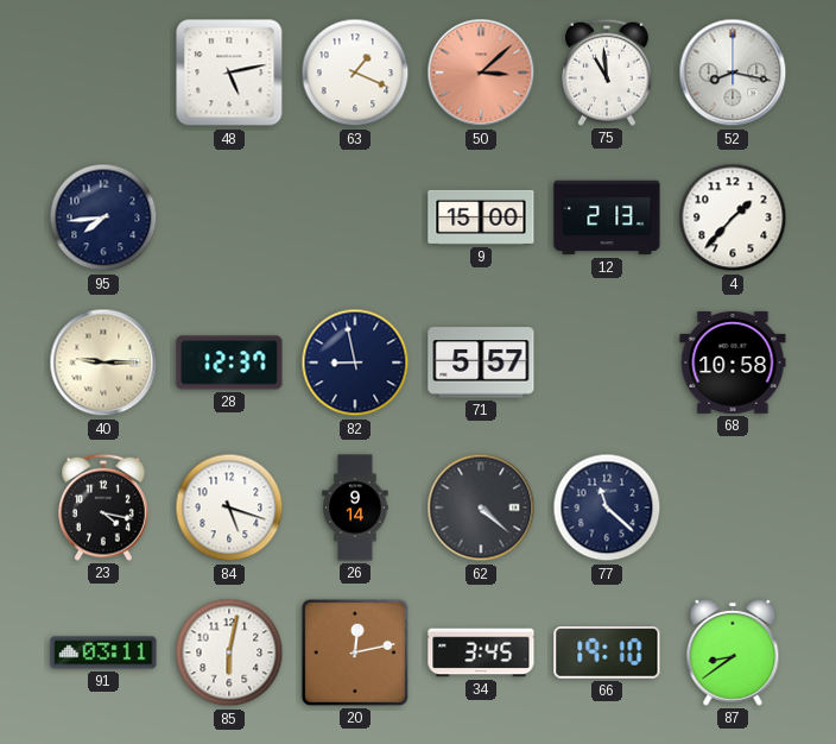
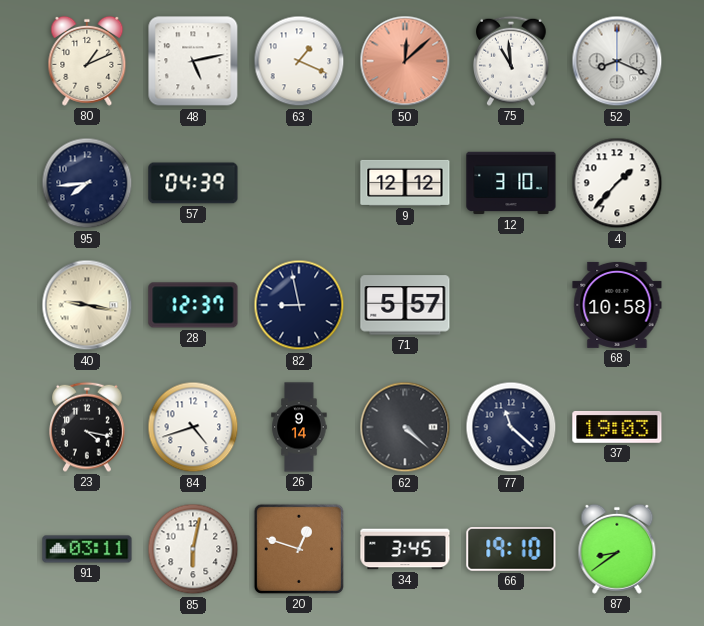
80: none -> 1:11
50: 3:08 -> 12:08
52: 8:17 -> 8:19
57: none -> 04:39
9: 15:00 -> 12:12
12: 2:13 -> 3:10
40: 9:15 -> 9:17
84: 5:18 -> 4:42
37: none -> 19:03
20: 12:13 -> 12:48
